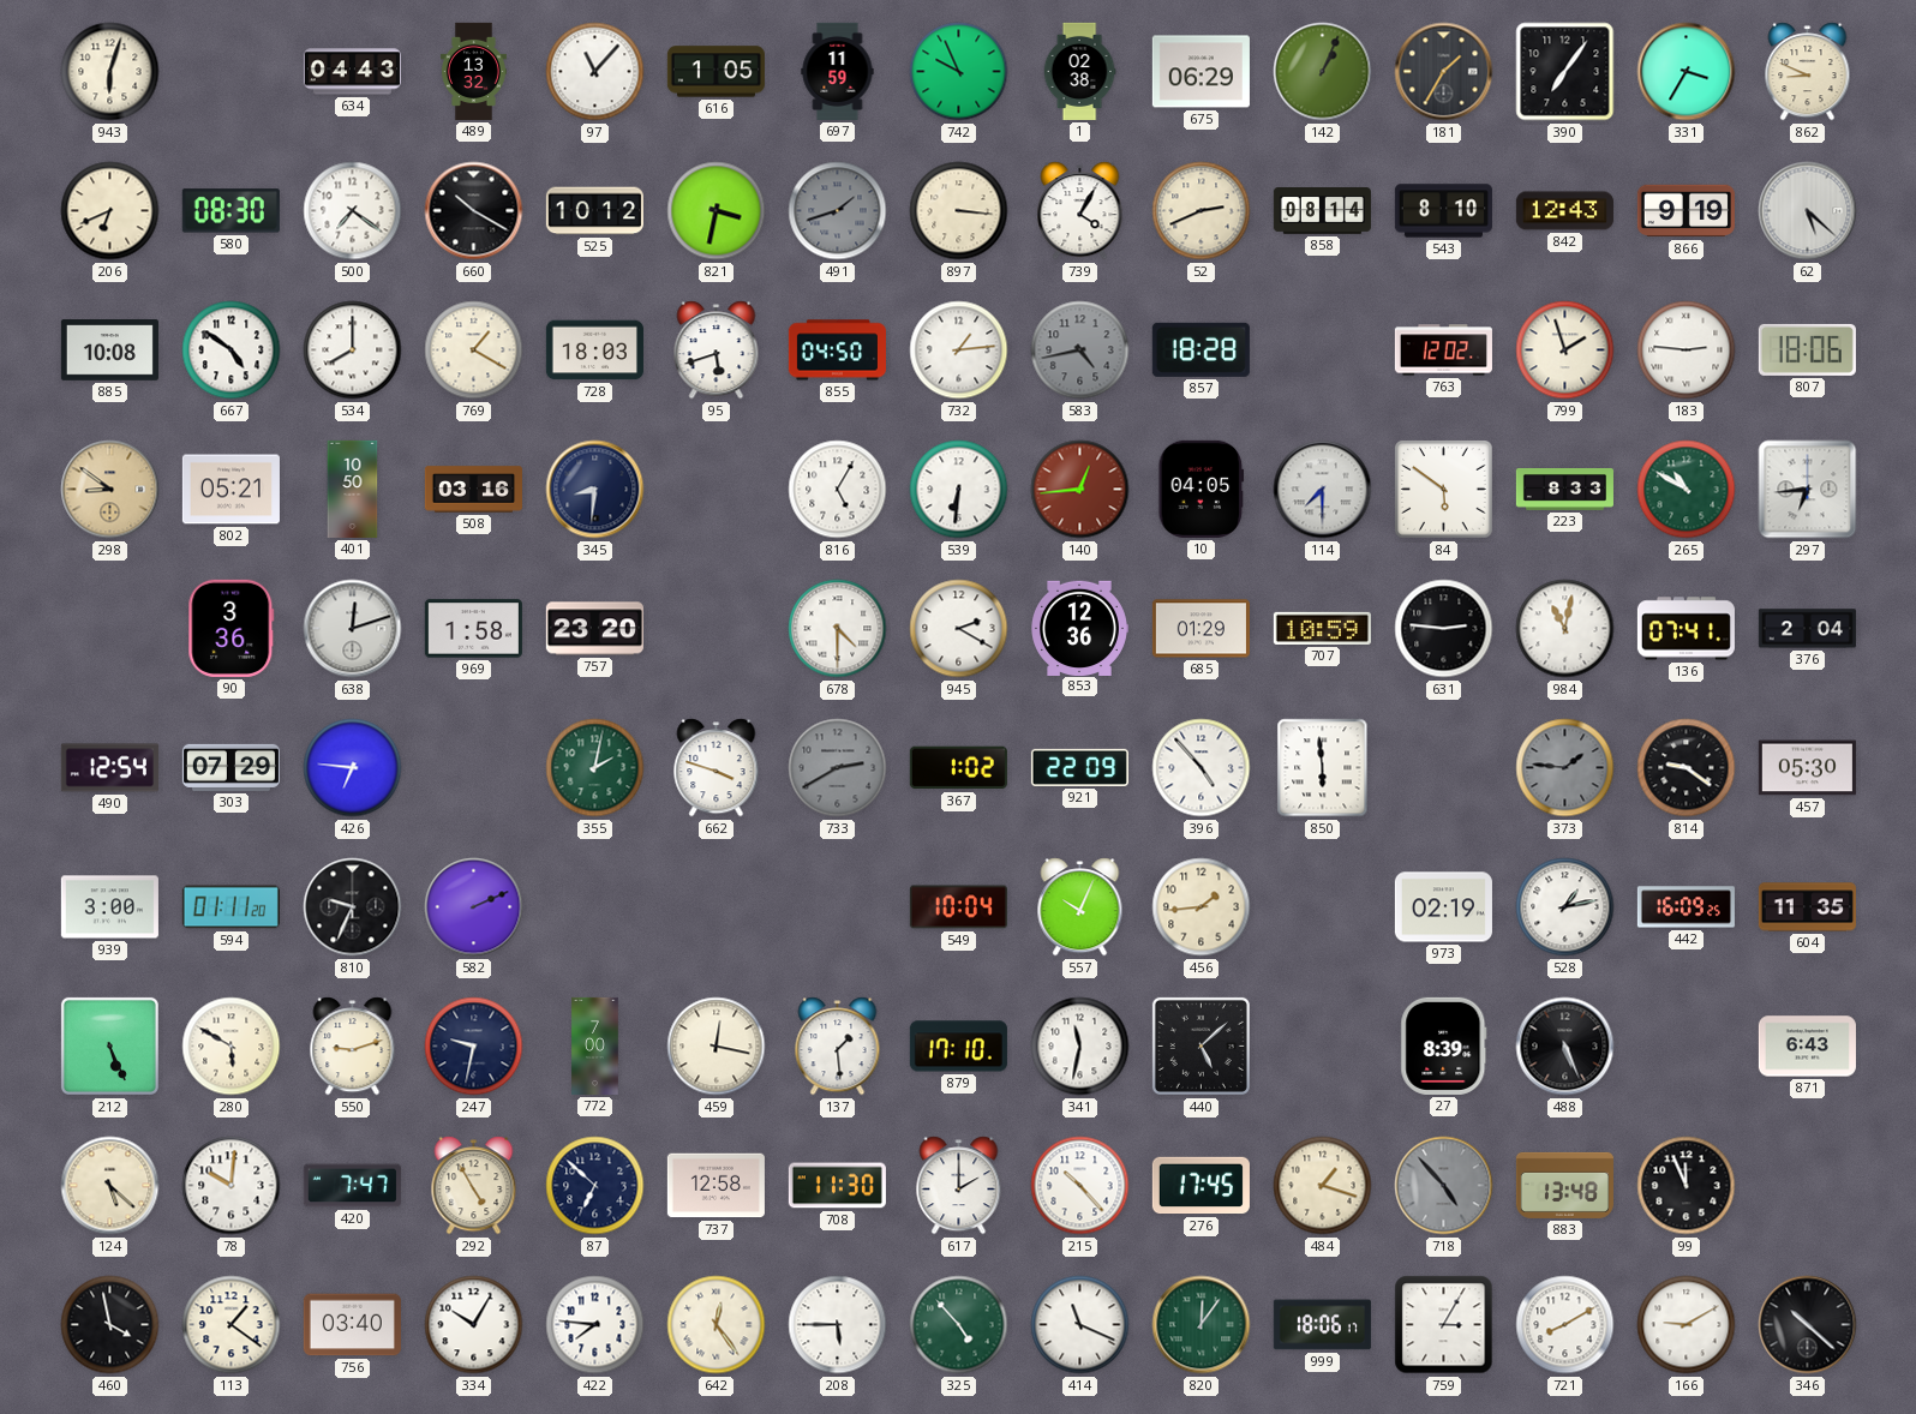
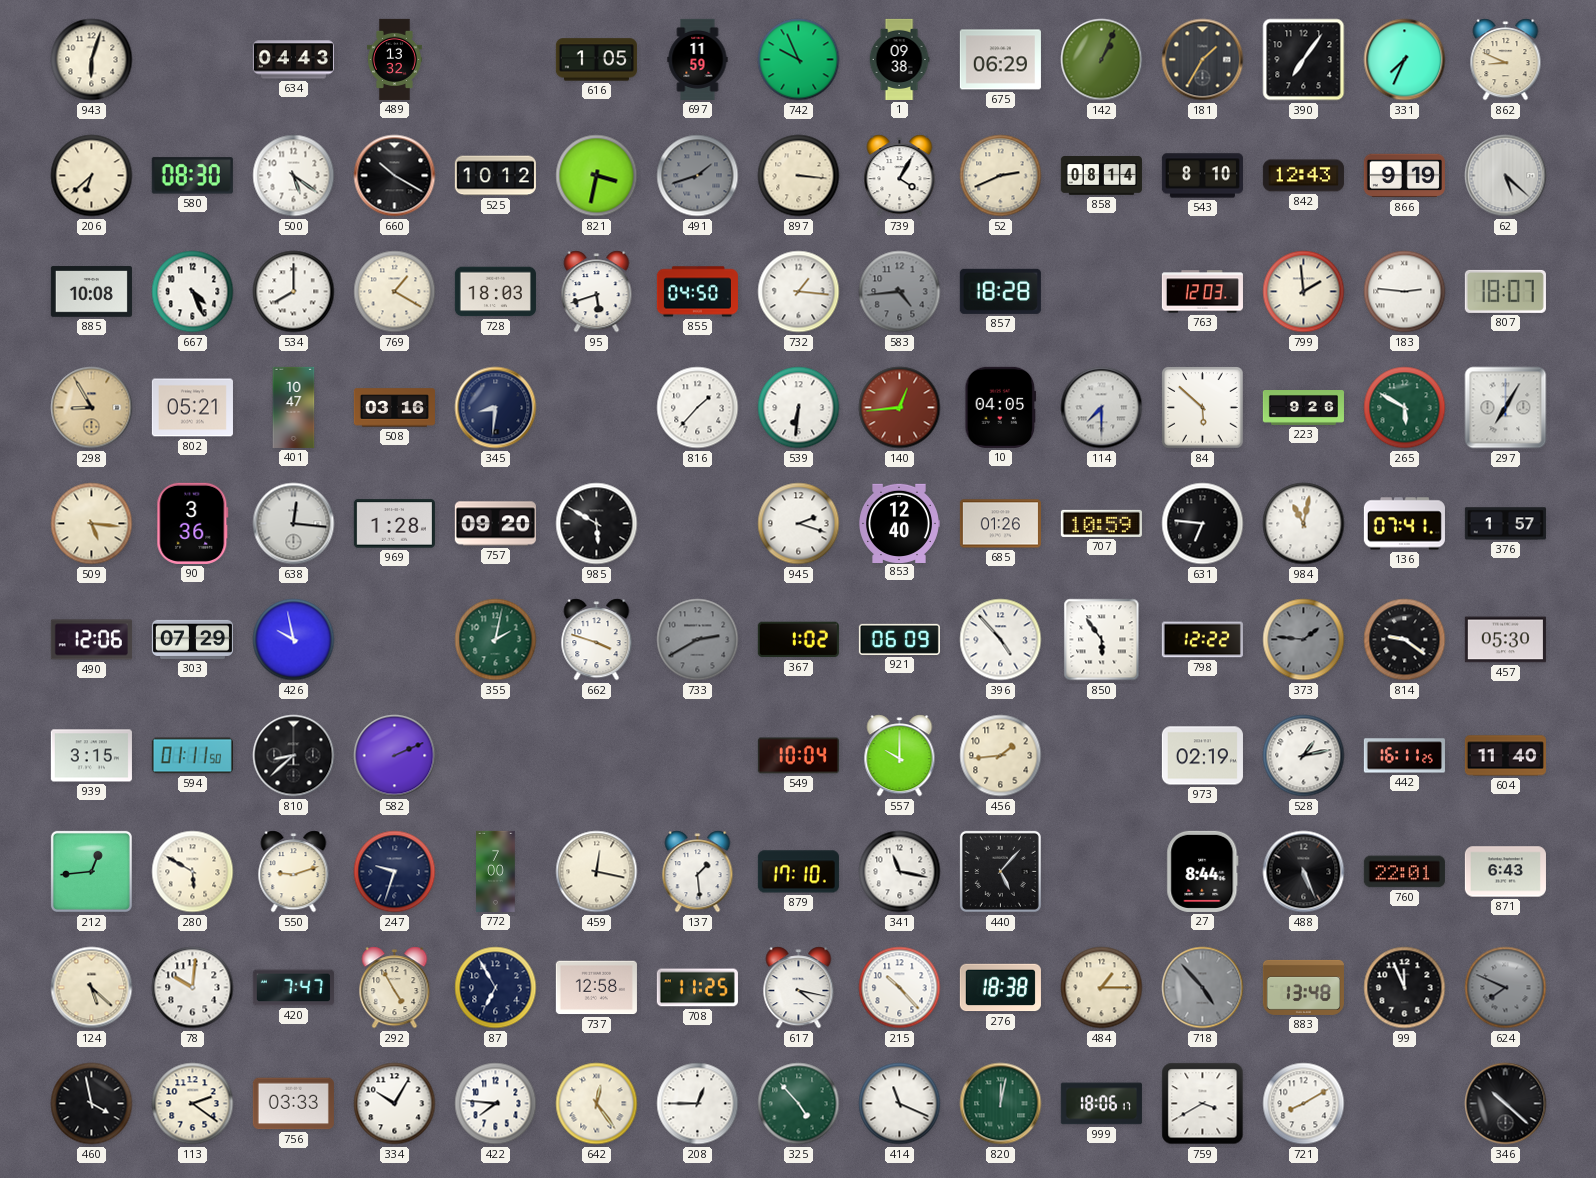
97: 11:07 -> none
1: 02:38 -> 09:38
331: 3:35 -> 7:34
206: 6:41 -> 6:38
500: 7:21 -> 5:21
667: 4:51 -> 4:26
732: 1:14 -> 1:16
583: 4:43 -> 4:44
763: 12:02 -> 12:03
799: 1:57 -> 1:59
807: 18:06 -> 18:07
298: 8:51 -> 8:55
401: 10:50 -> 10:47
816: 5:05 -> 1:37
84: 5:51 -> 5:52
223: 8:33 -> 9:26
265: 10:50 -> 5:50
297: 6:44 -> 7:05
509: none -> 5:16
638: 12:12 -> 12:16
969: 1:58 -> 1:28
757: 23:20 -> 09:20
985: none -> 5:50
678: 4:30 -> none
945: 2:20 -> 2:18
853: 12:36 -> 12:40
685: 01:29 -> 01:26
631: 2:46 -> 6:46
376: 2:04 -> 1:57
490: 12:54 -> 12:06
426: 6:46 -> 9:58
921: 22:09 -> 06:09
850: 5:59 -> 5:54
798: none -> 12:22
939: 3:00 -> 3:15
594: 01:11:20 -> 01:11:50
810: 9:34 -> 8:38
557: 10:04 -> 10:00
442: 16:09 -> 16:11
604: 11:35 -> 11:40
212: 5:26 -> 12:44
247: 9:32 -> 9:33
341: 11:32 -> 11:17
440: 5:08 -> 5:07
27: 8:39 -> 8:44
760: none -> 22:01
87: 6:52 -> 6:55
708: 11:30 -> 11:25
617: 2:00 -> 4:17
276: 17:45 -> 18:38
484: 1:18 -> 1:15
624: none -> 7:49
113: 1:21 -> 2:21
756: 03:40 -> 03:33
208: 5:45 -> 12:45
820: 12:06 -> 12:02
759: 3:05 -> 3:40
166: 9:10 -> none
